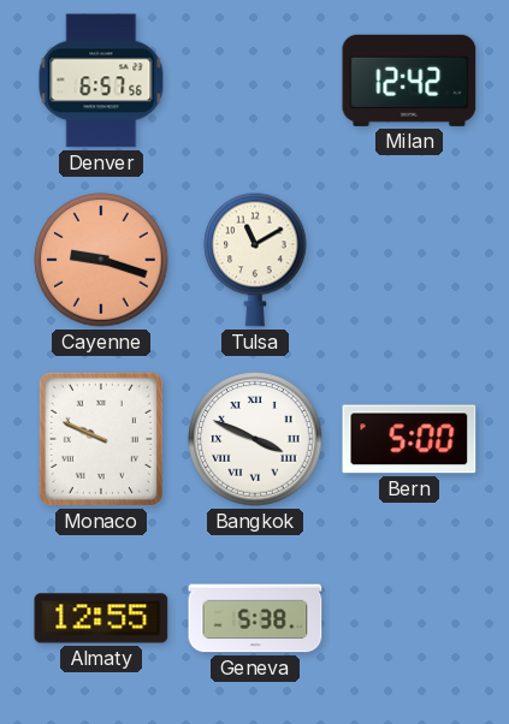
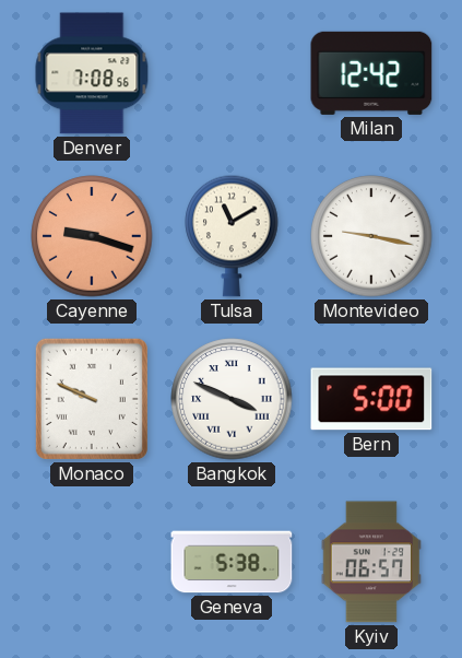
Denver: 6:57 -> 7:08
Montevideo: none -> 9:17
Almaty: 12:55 -> none
Kyiv: none -> 06:57
